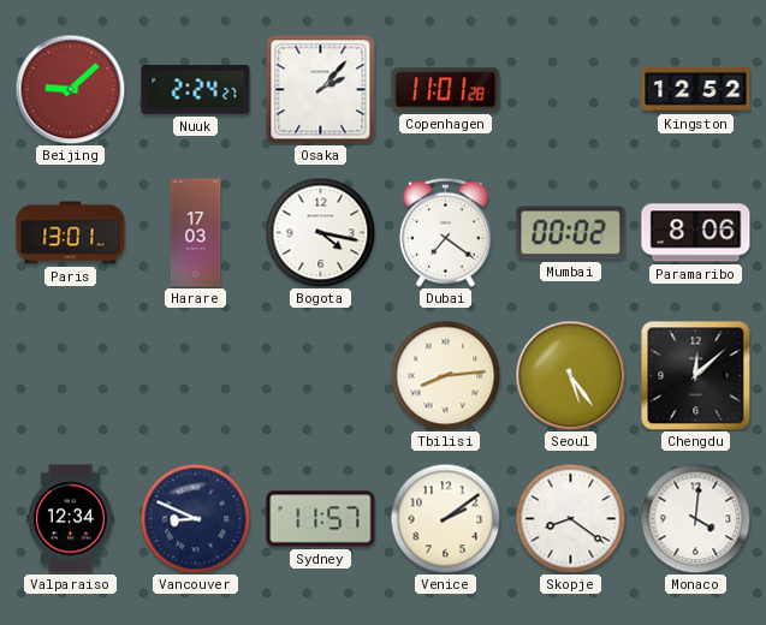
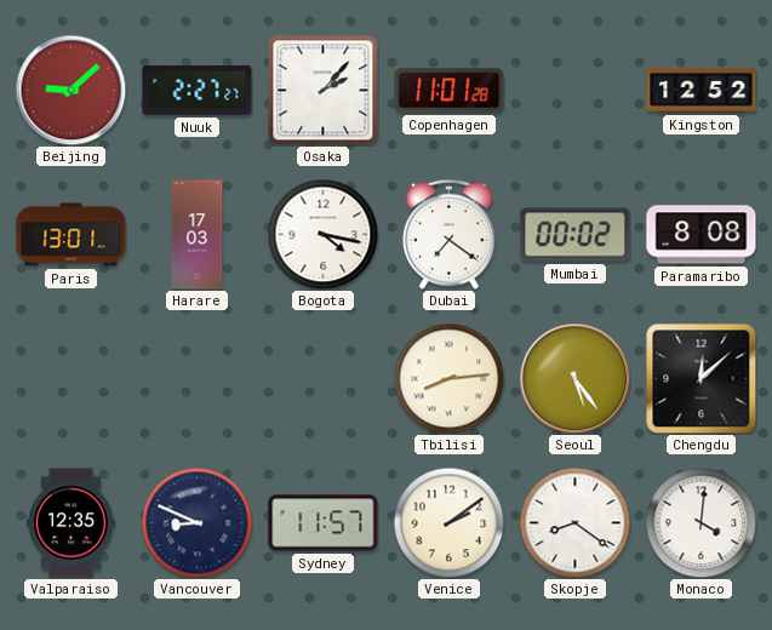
Nuuk: 2:24 -> 2:27
Paramaribo: 8:06 -> 8:08
Valparaiso: 12:34 -> 12:35
